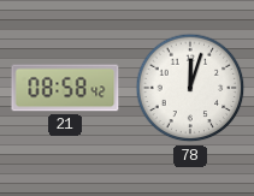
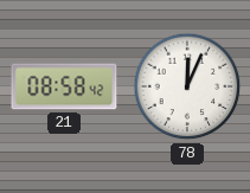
78: 12:03 -> 12:04
